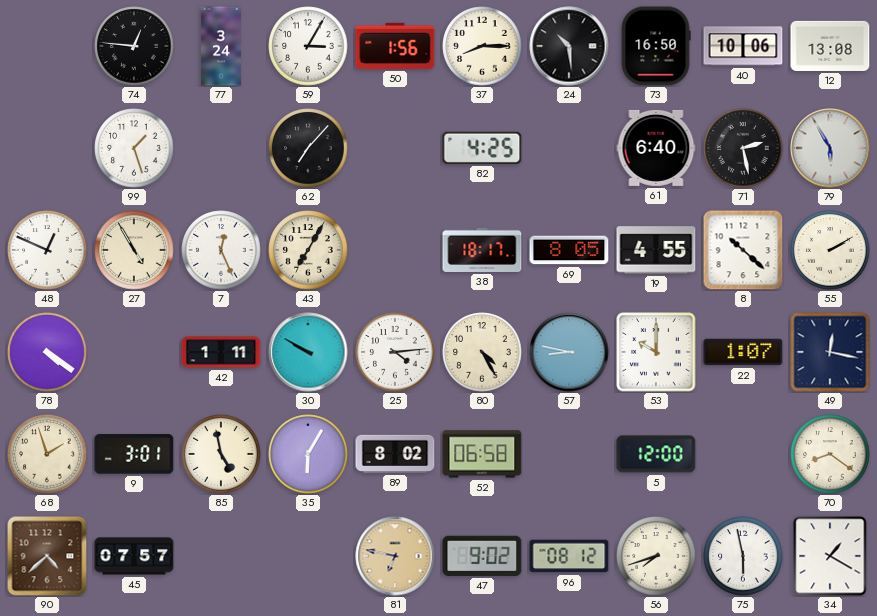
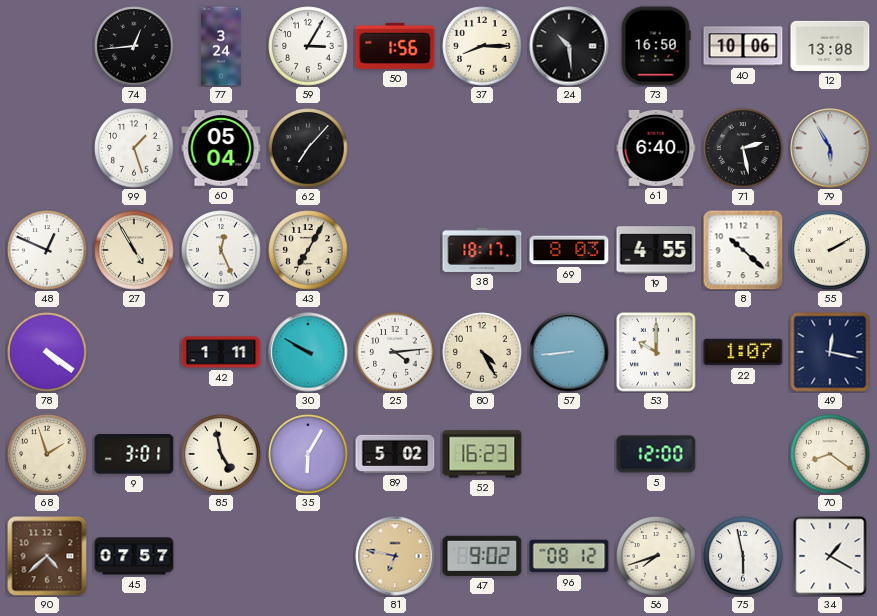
74: 12:46 -> 12:44
60: none -> 05:04
82: 4:25 -> none
69: 8:05 -> 8:03
57: 8:47 -> 8:44
89: 8:02 -> 5:02
52: 06:58 -> 16:23
